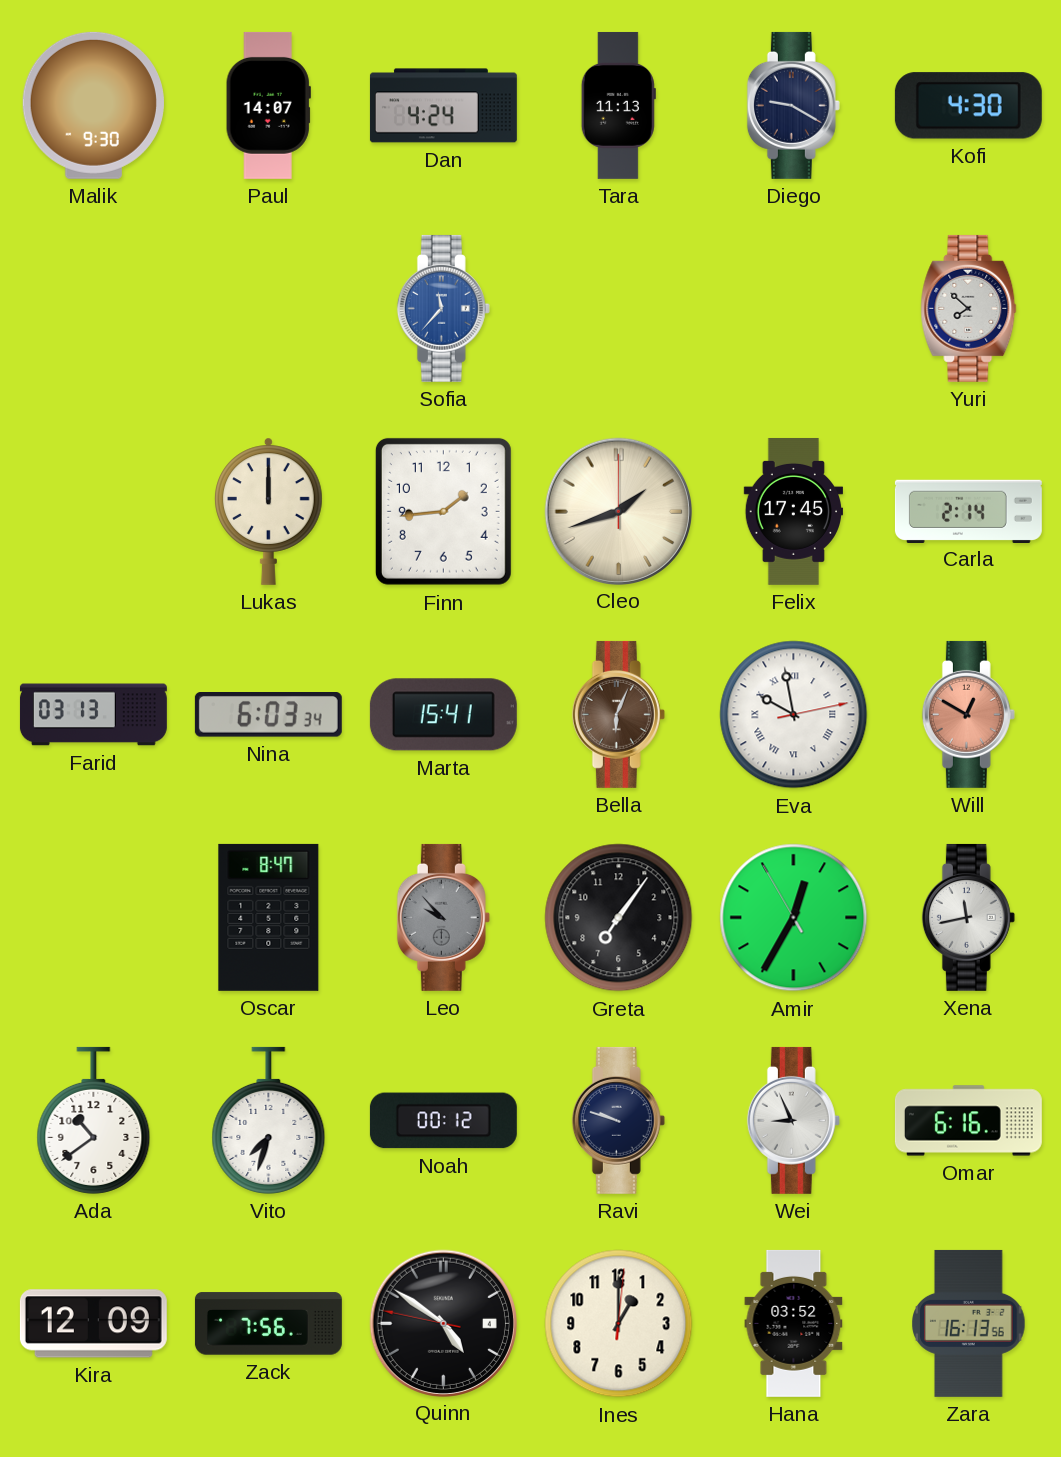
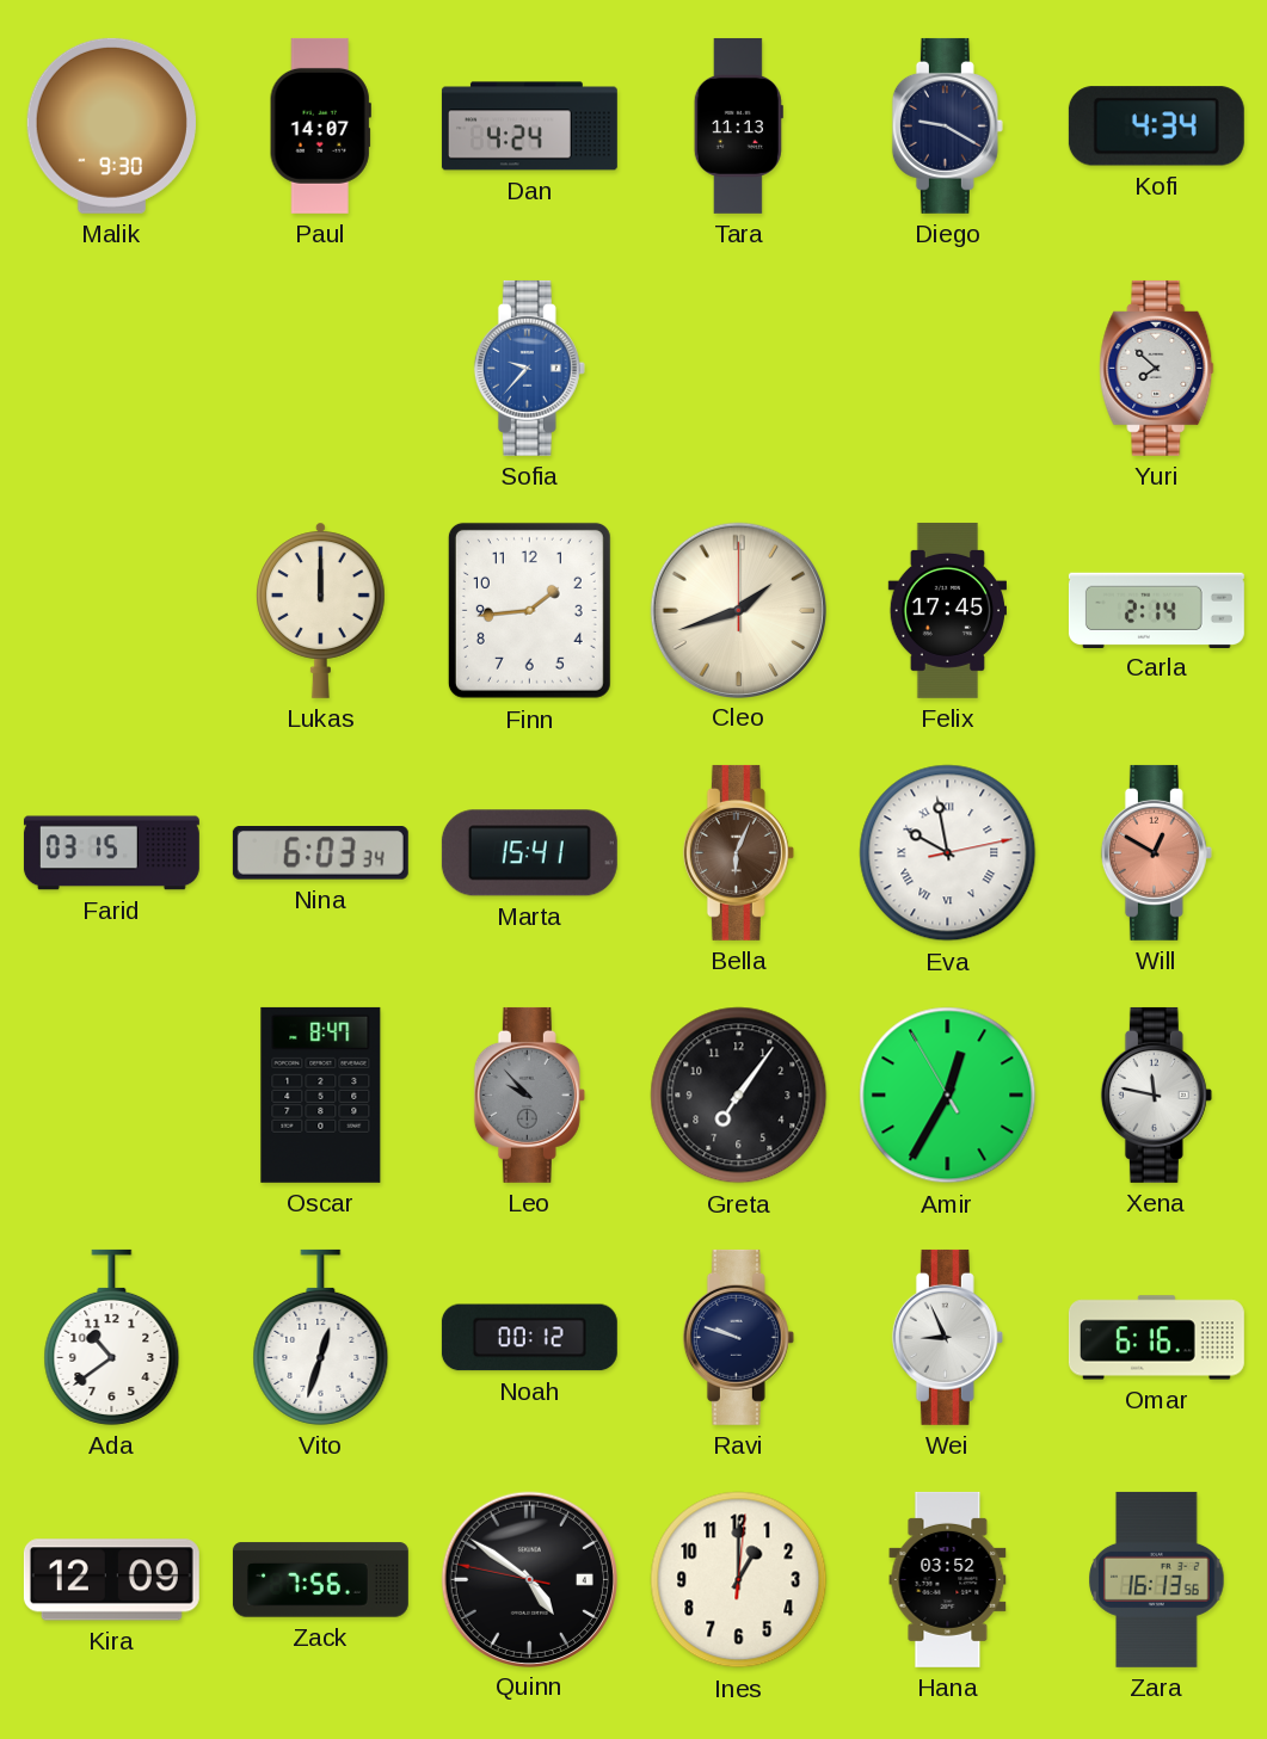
Kofi: 4:30 -> 4:34
Sofia: 11:37 -> 9:37
Farid: 03:13 -> 03:15
Xena: 11:43 -> 11:47
Vito: 7:33 -> 12:33
